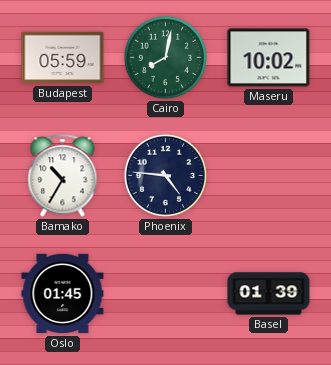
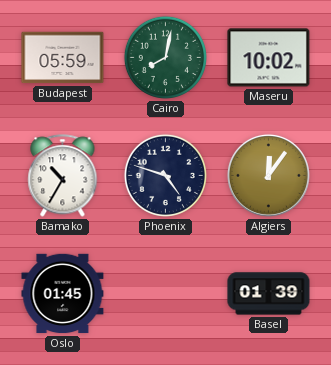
Phoenix: 4:46 -> 4:48
Algiers: none -> 12:06
